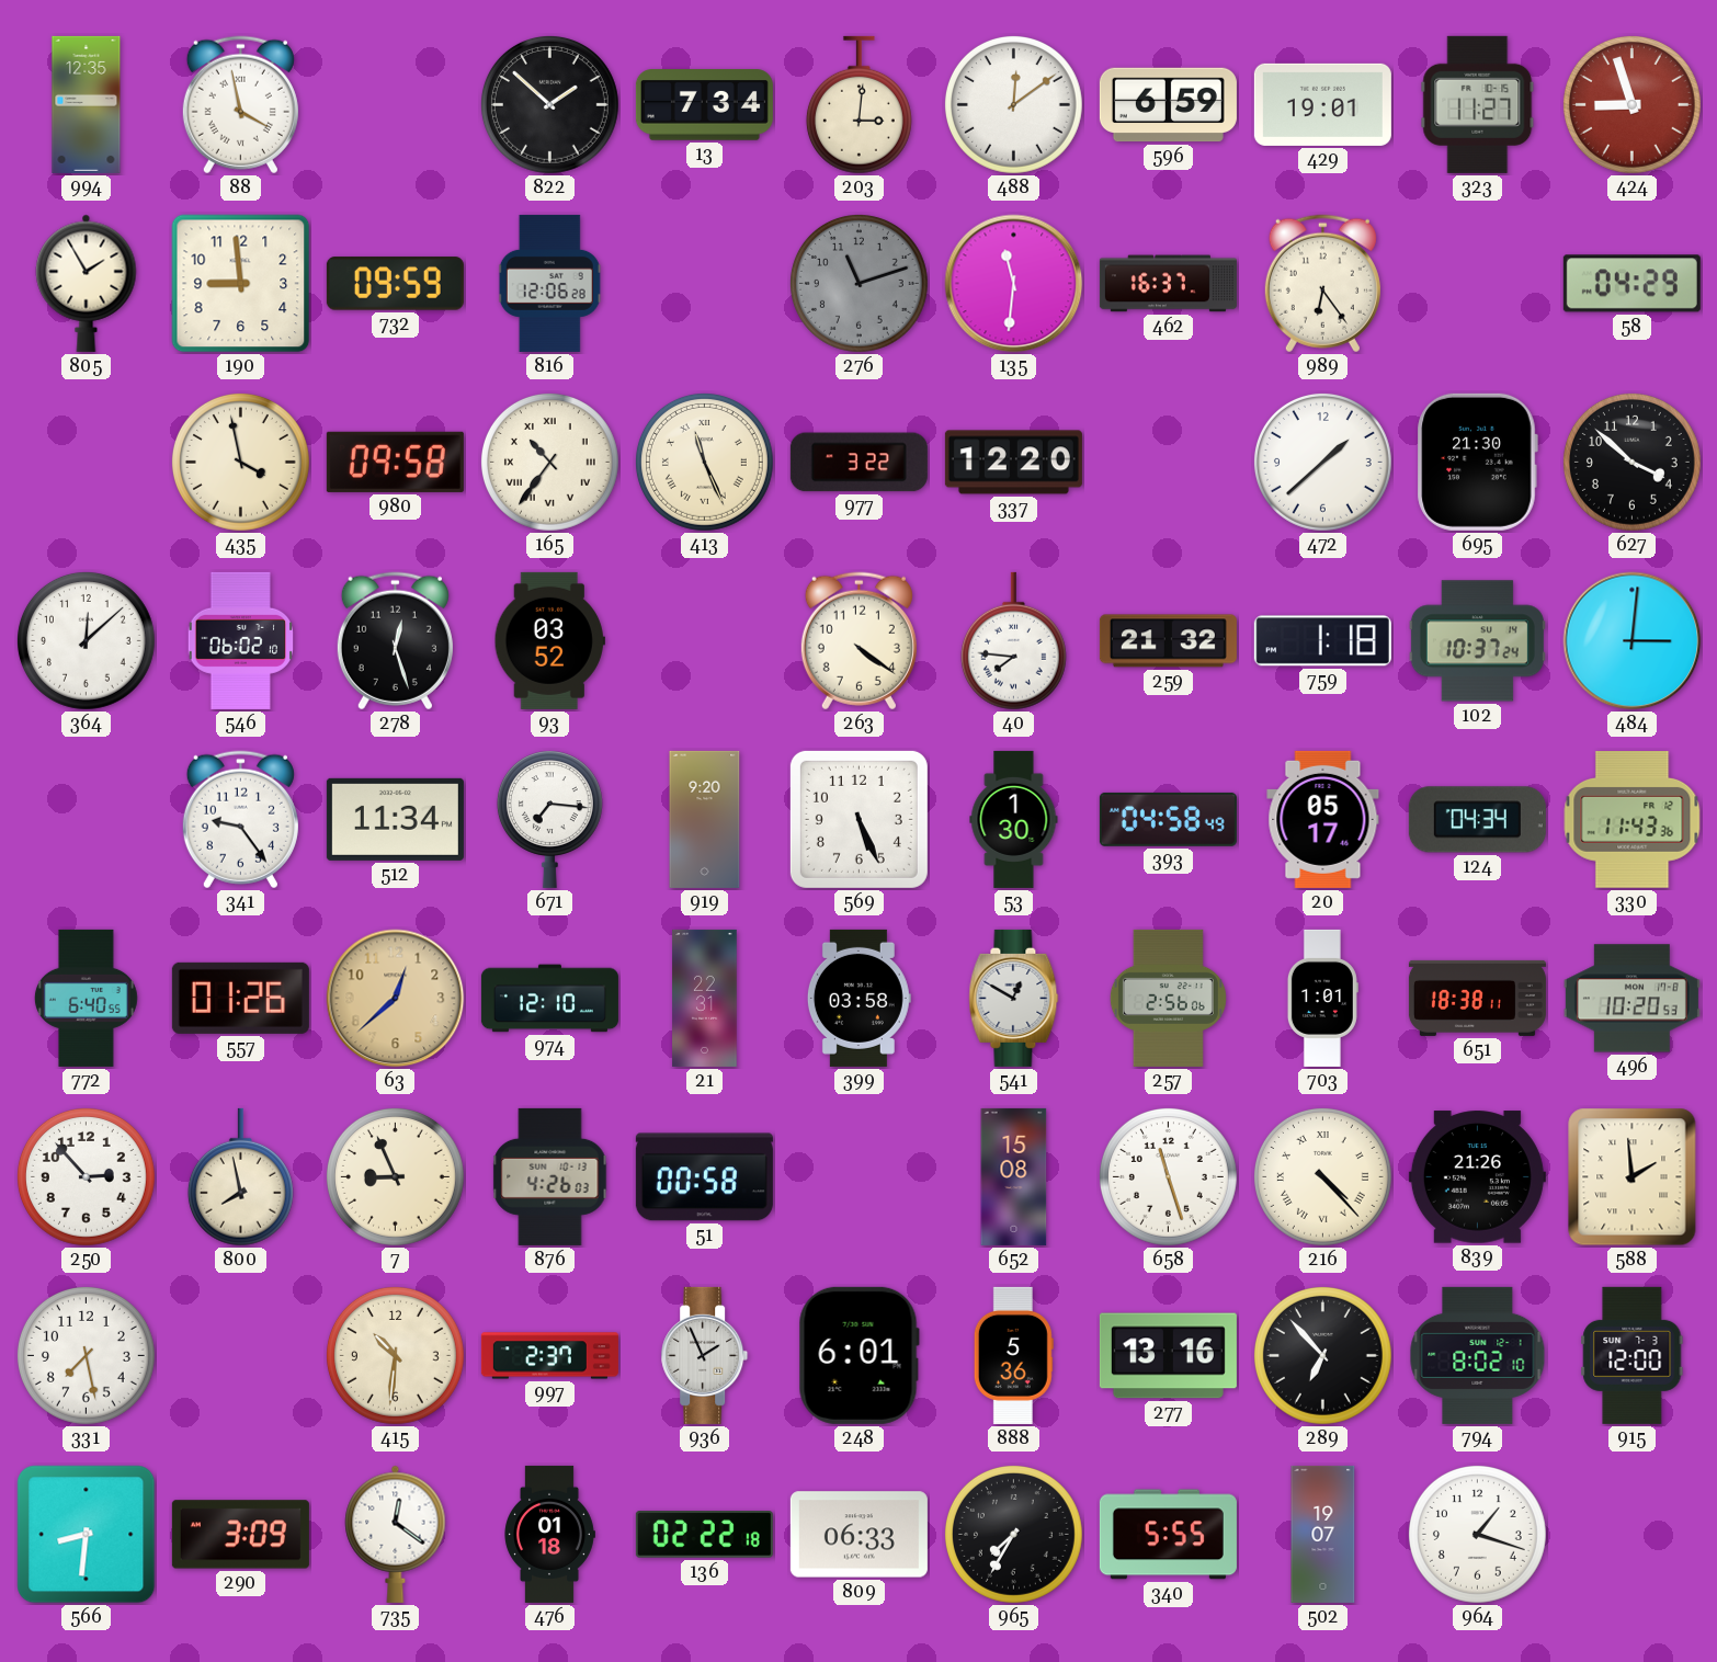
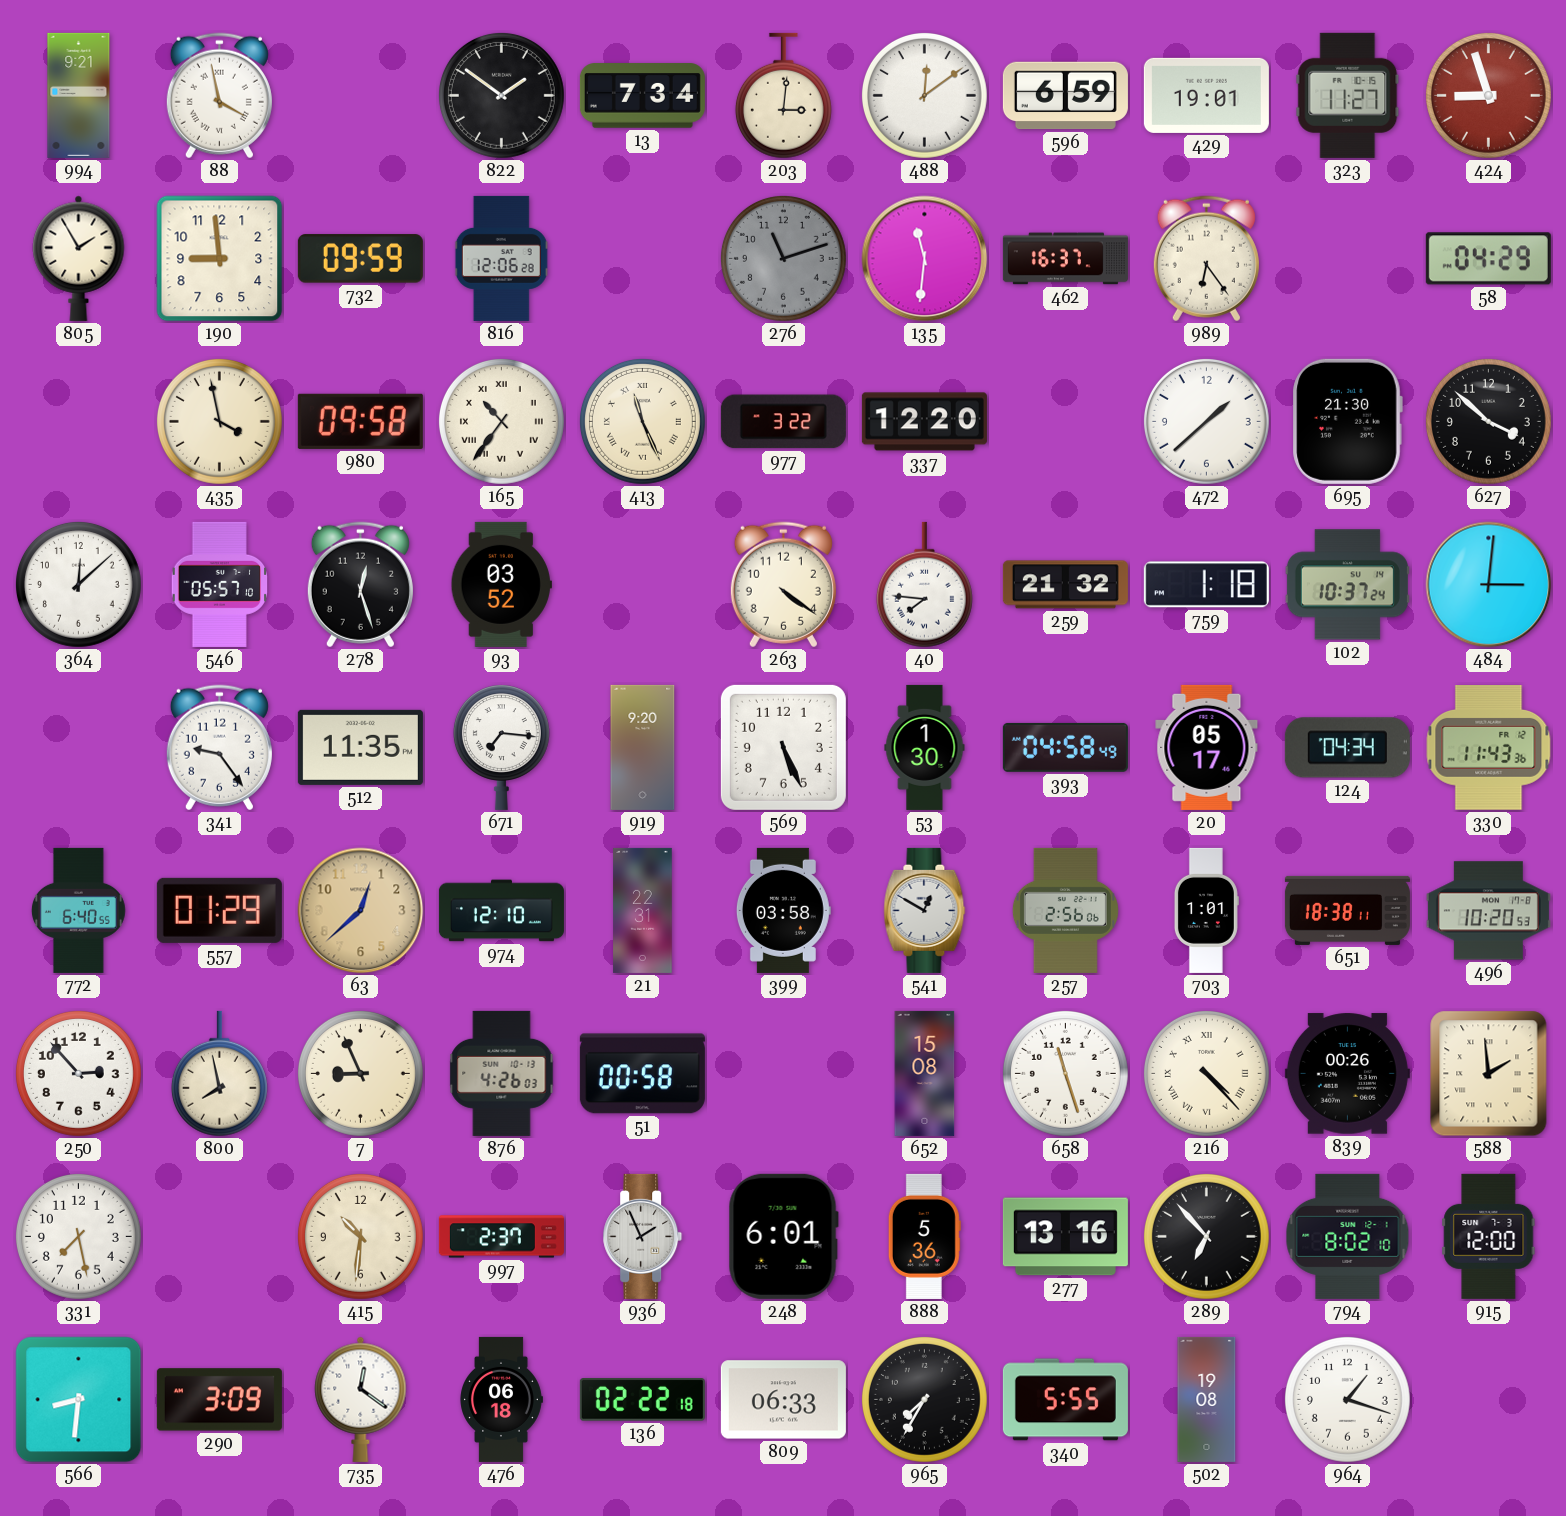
994: 12:35 -> 9:21
822: 1:52 -> 1:51
546: 06:02 -> 05:57
512: 11:34 -> 11:35
557: 01:26 -> 01:29
839: 21:26 -> 00:26
476: 01:18 -> 06:18
502: 19:07 -> 19:08
